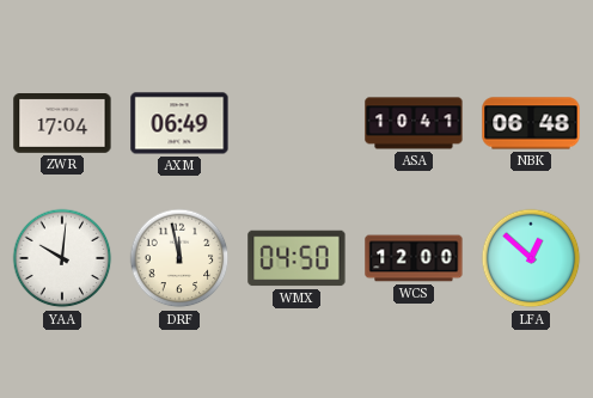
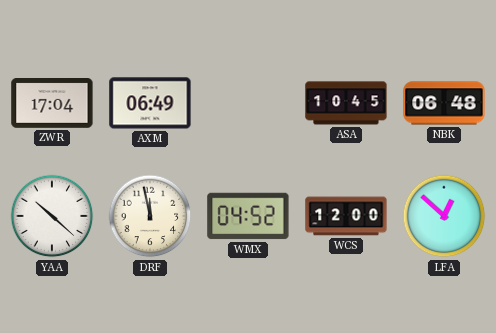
ASA: 10:41 -> 10:45
YAA: 10:01 -> 10:22
WMX: 04:50 -> 04:52
